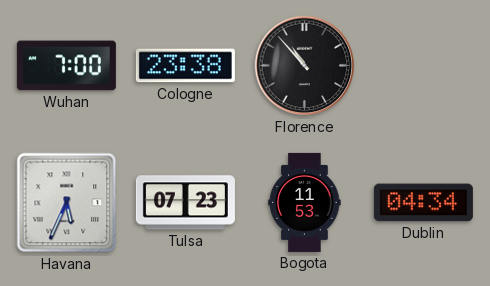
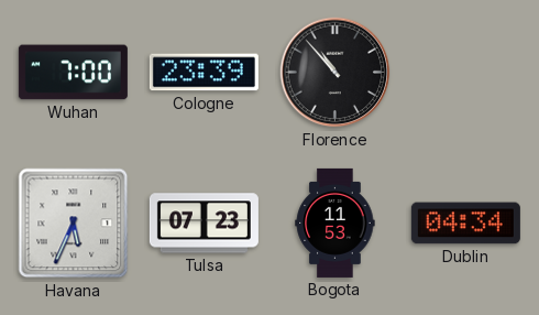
Cologne: 23:38 -> 23:39
